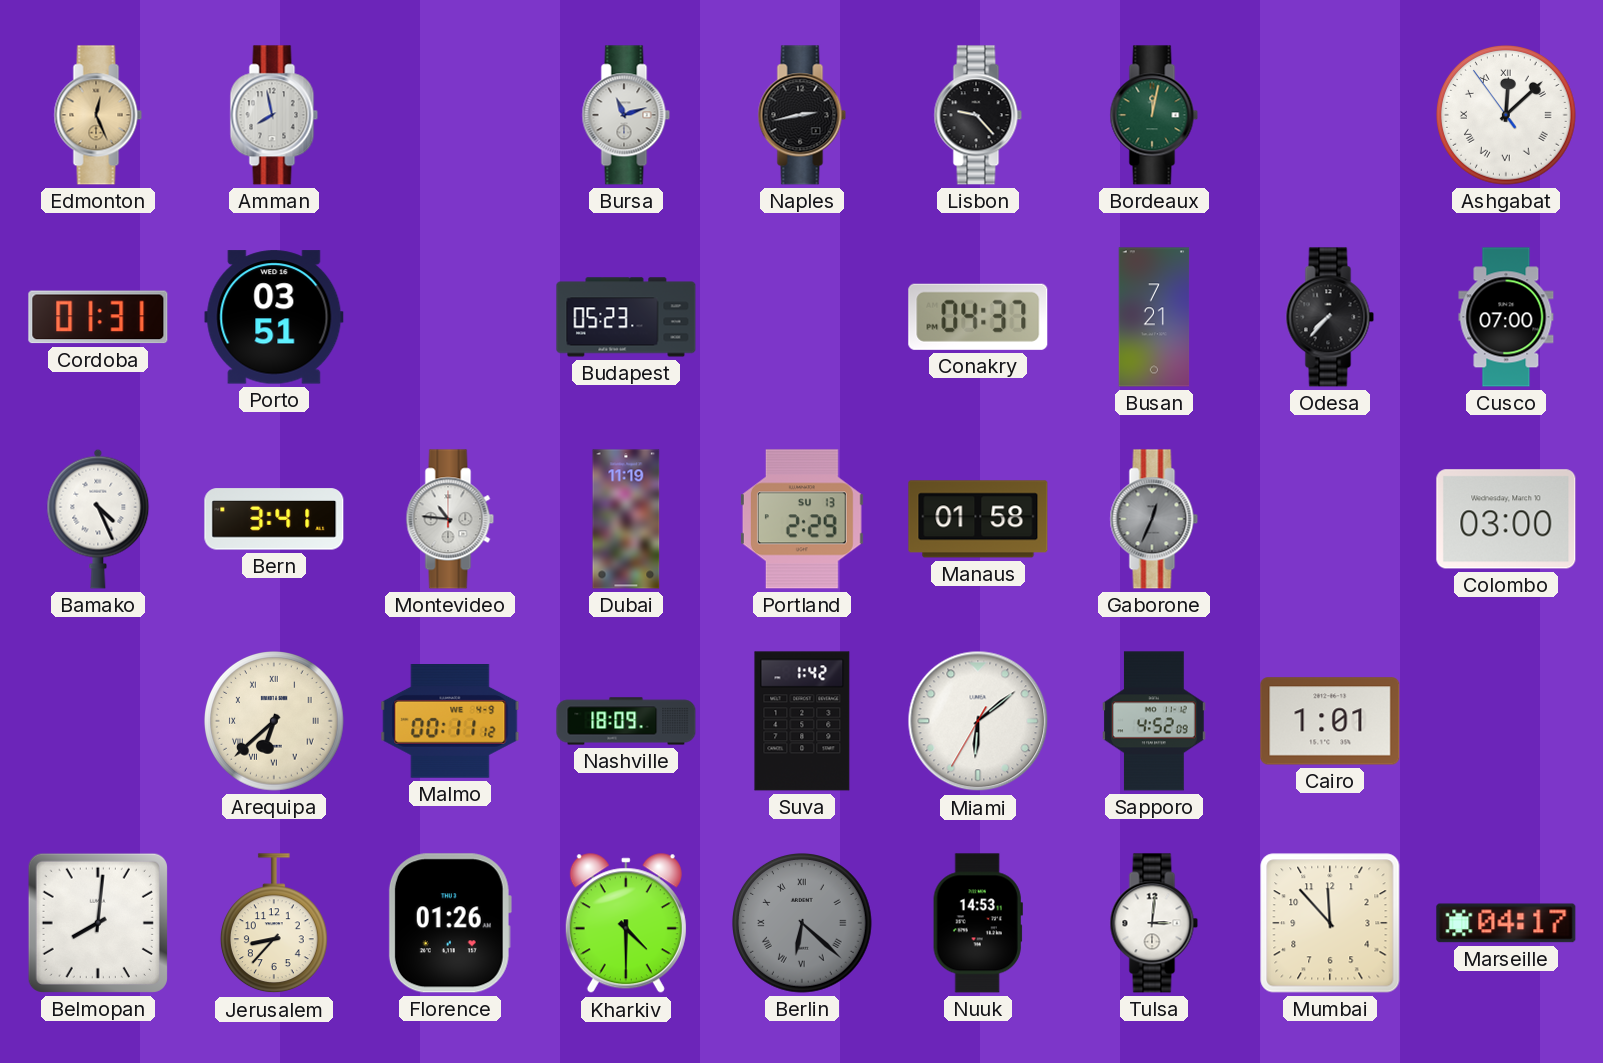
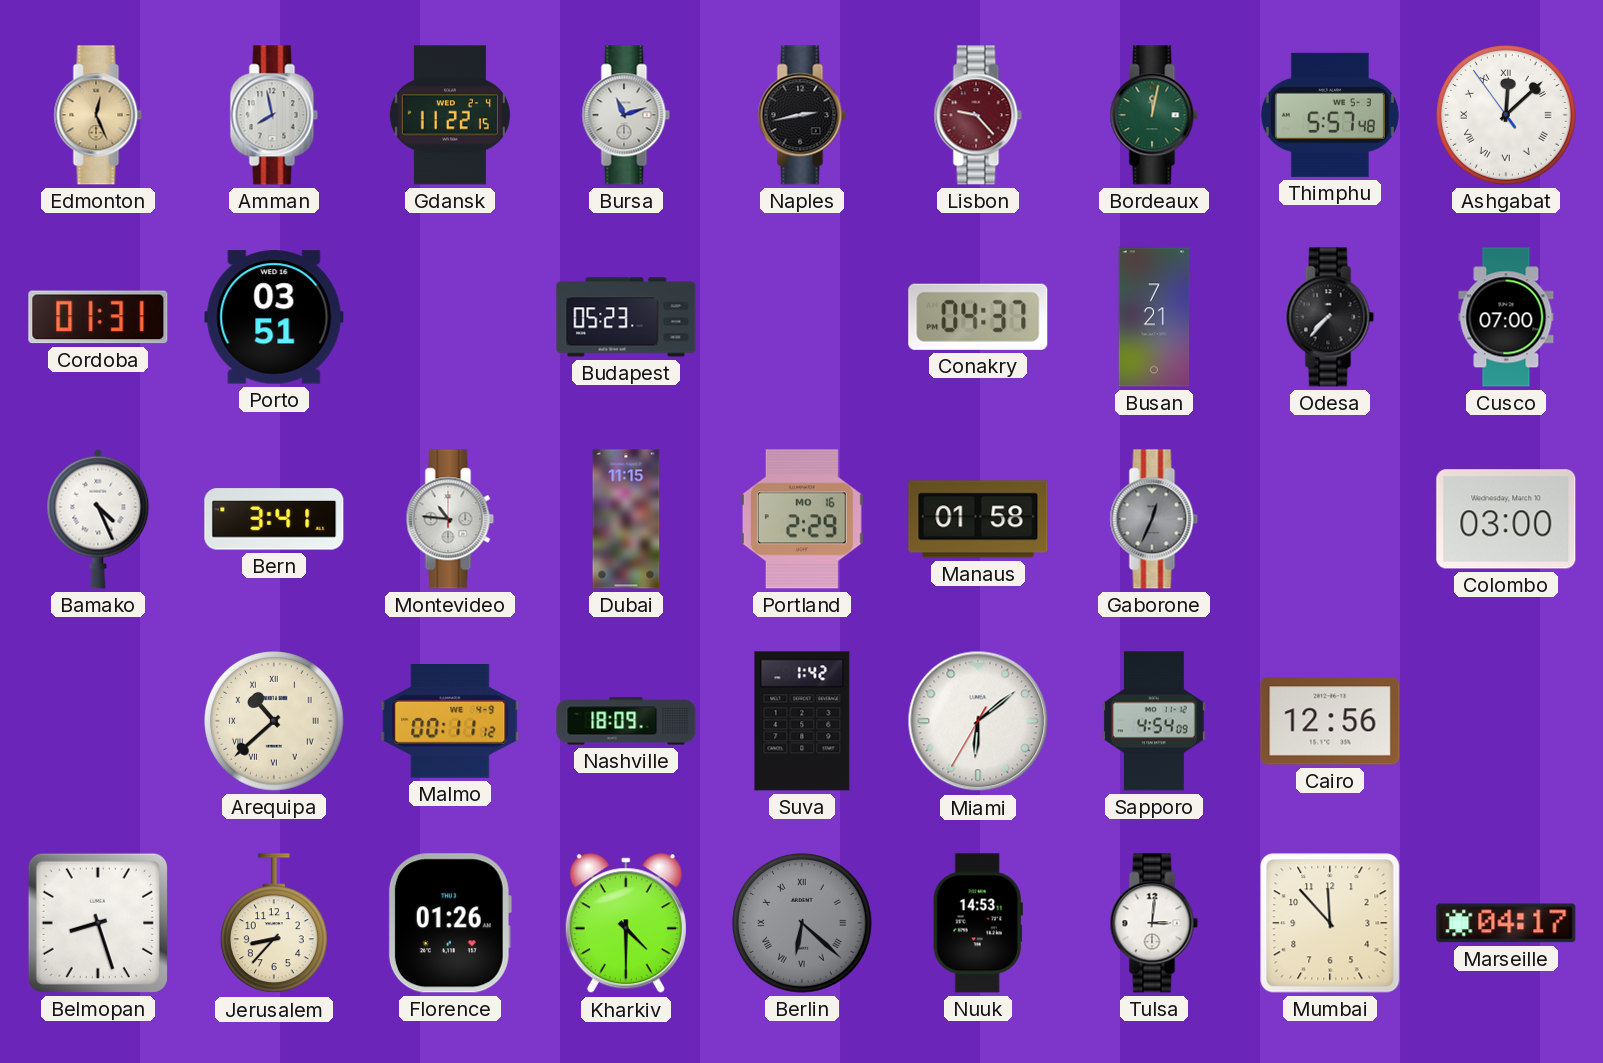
Gdansk: none -> 11:22
Lisbon dial: black -> burgundy
Thimphu: none -> 5:57
Dubai: 11:19 -> 11:15
Portland date: SU 13 -> MO 16
Arequipa: 6:38 -> 10:38
Sapporo: 4:52 -> 4:54
Cairo: 1:01 -> 12:56
Belmopan: 8:01 -> 8:27
